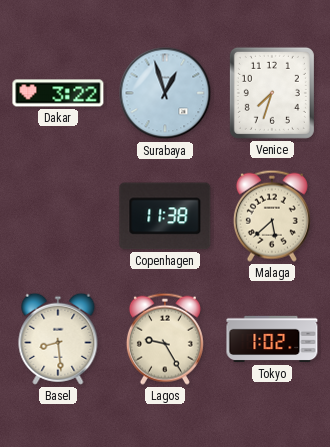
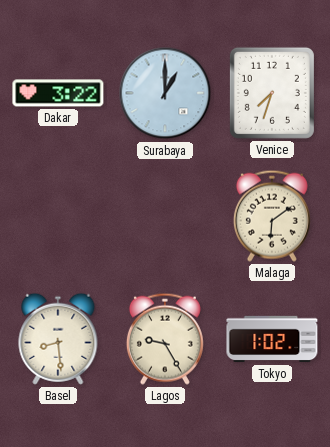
Surabaya: 12:57 -> 1:00
Copenhagen: 11:38 -> none
Malaga: 5:38 -> 6:09
